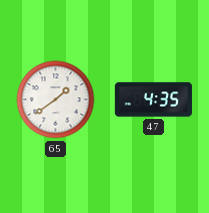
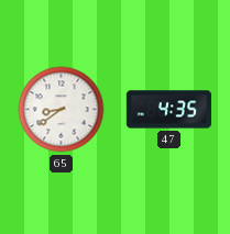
65: 1:39 -> 8:39
